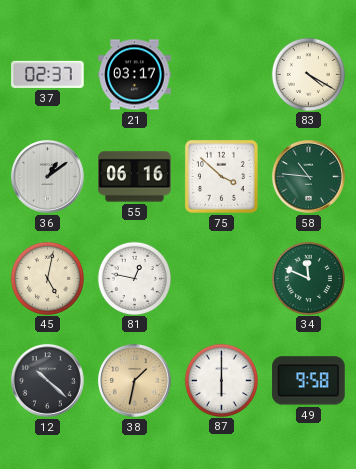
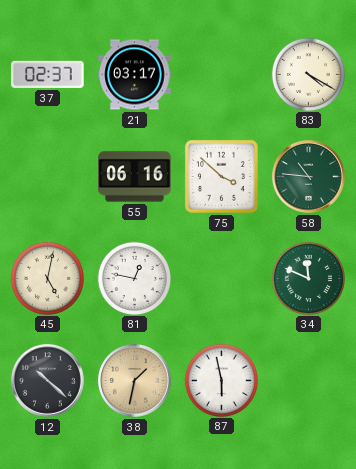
36: 1:09 -> none
87: 6:00 -> 5:58
49: 9:58 -> none
